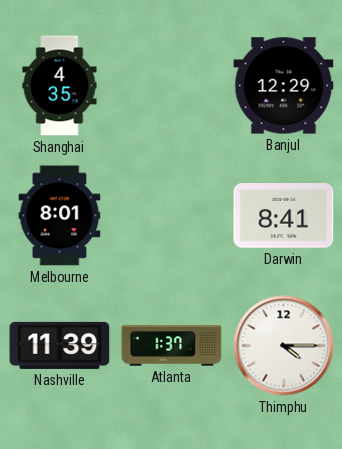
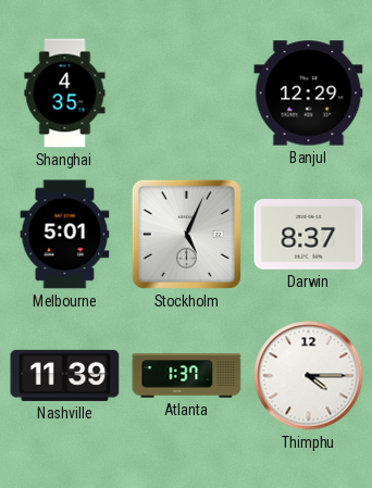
Melbourne: 8:01 -> 5:01
Stockholm: none -> 5:04
Darwin: 8:41 -> 8:37
